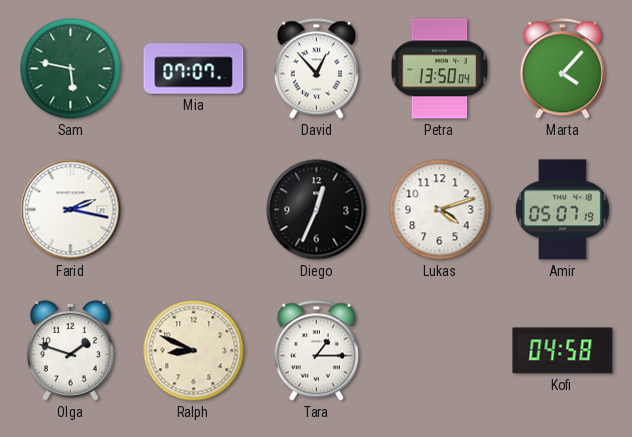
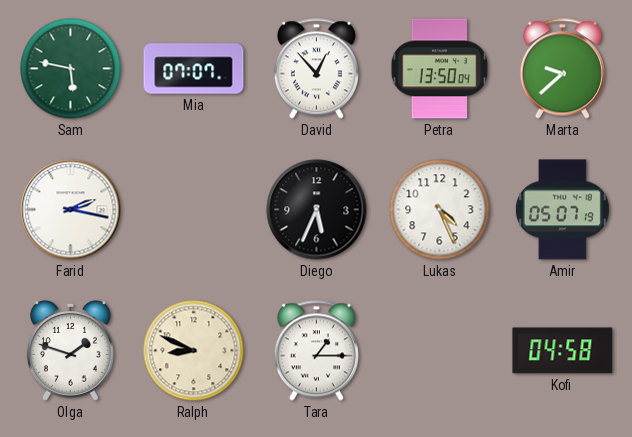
Marta: 4:07 -> 9:38
Diego: 12:34 -> 5:34
Lukas: 4:12 -> 4:26
